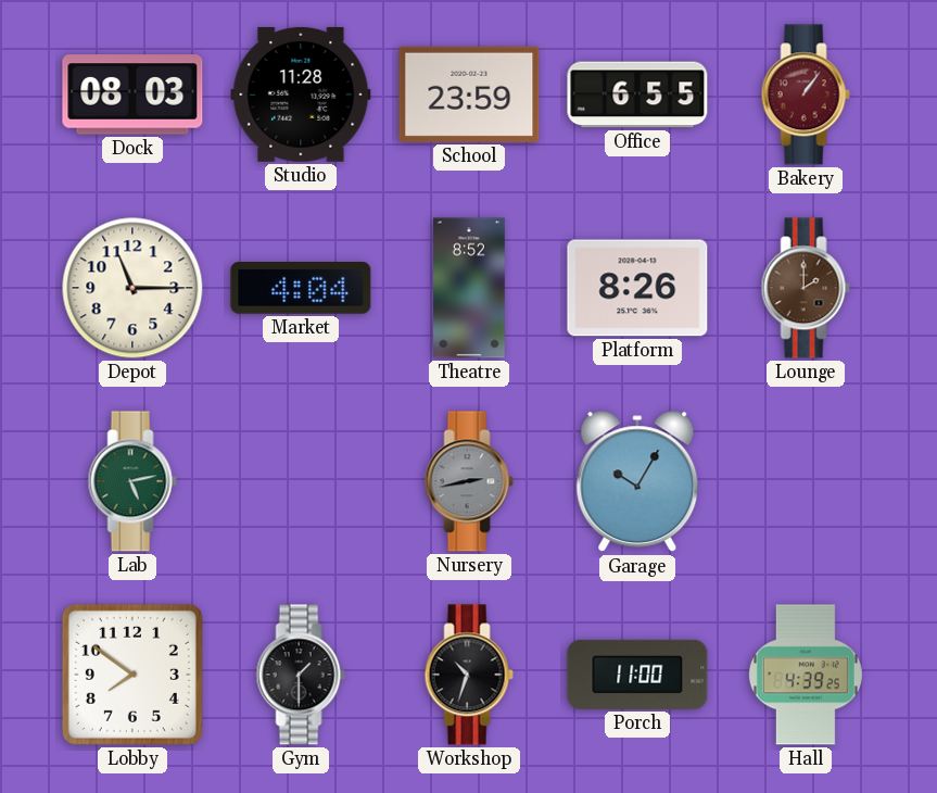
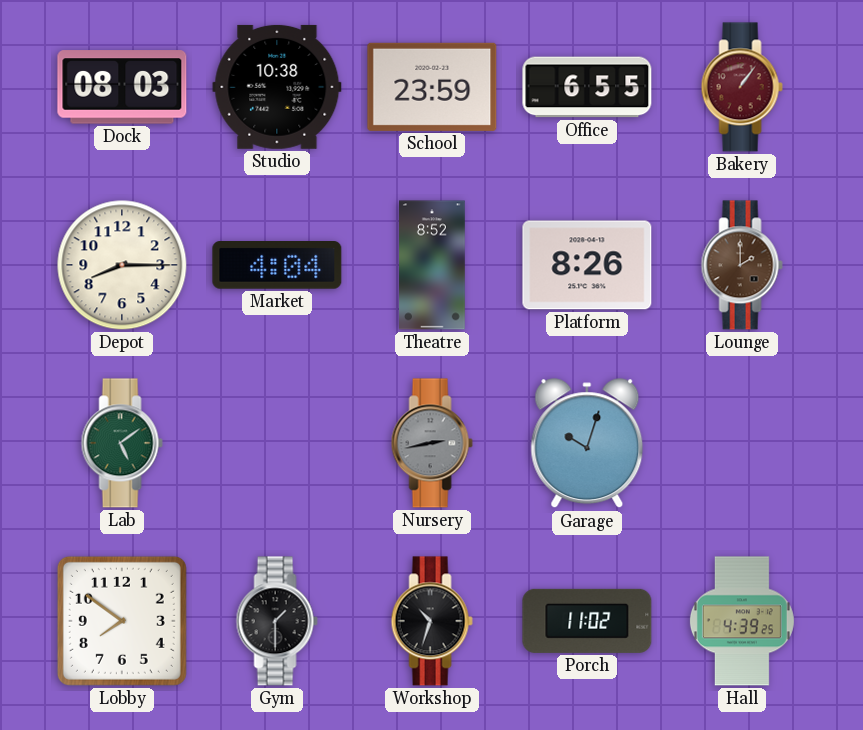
Studio: 11:28 -> 10:38
Depot: 11:15 -> 8:15
Lab: 5:13 -> 5:09
Garage: 10:05 -> 10:03
Porch: 11:00 -> 11:02
